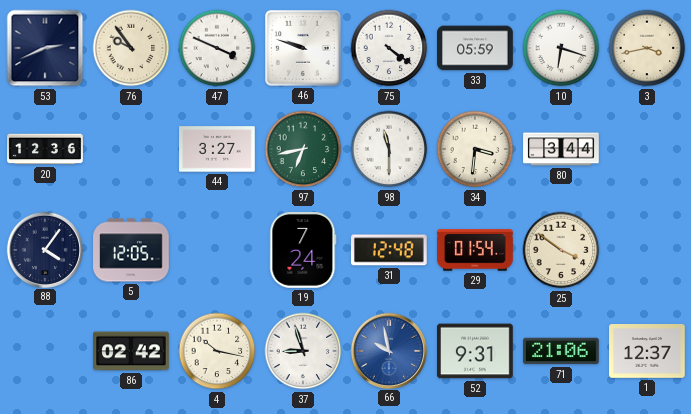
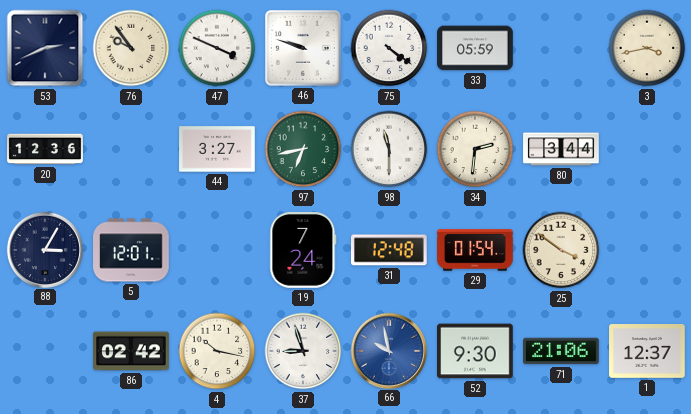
10: 6:18 -> none
34: 3:31 -> 2:31
88: 4:06 -> 3:05
5: 12:05 -> 12:01
52: 9:31 -> 9:30
